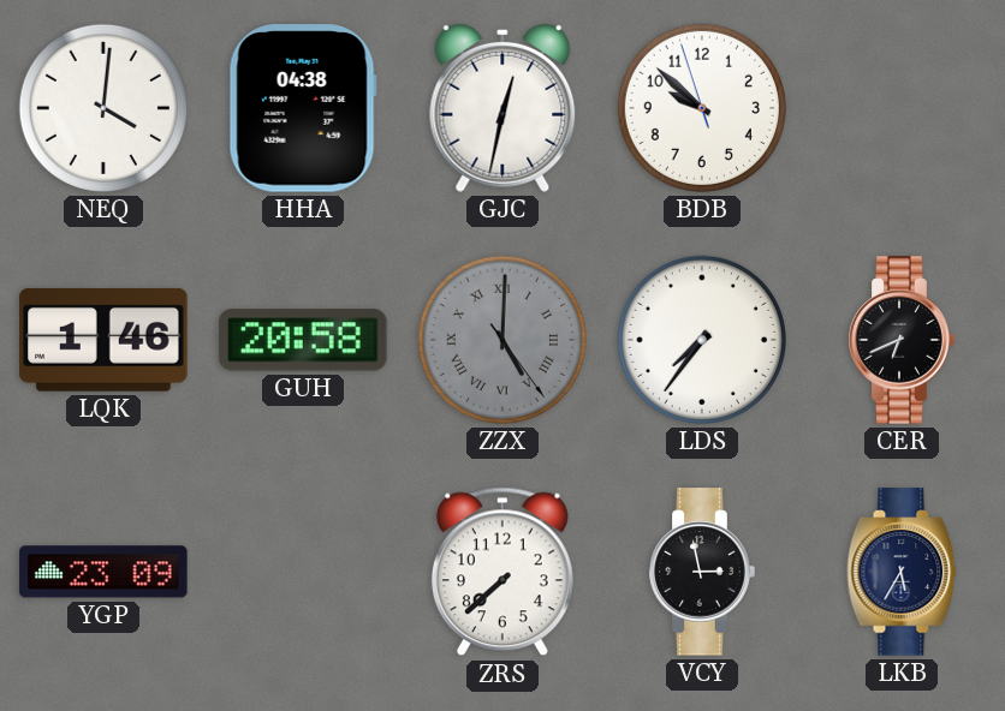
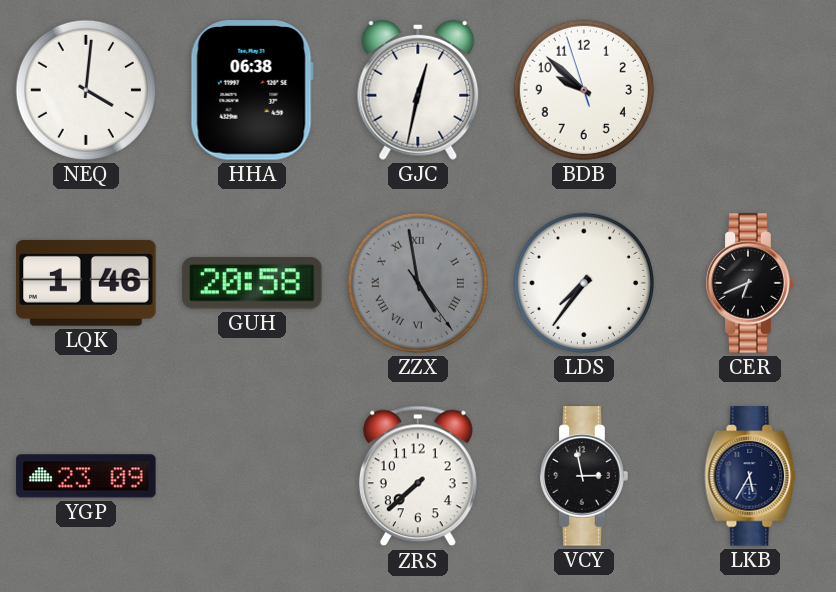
HHA: 04:38 -> 06:38
ZZX: 5:00 -> 4:58
